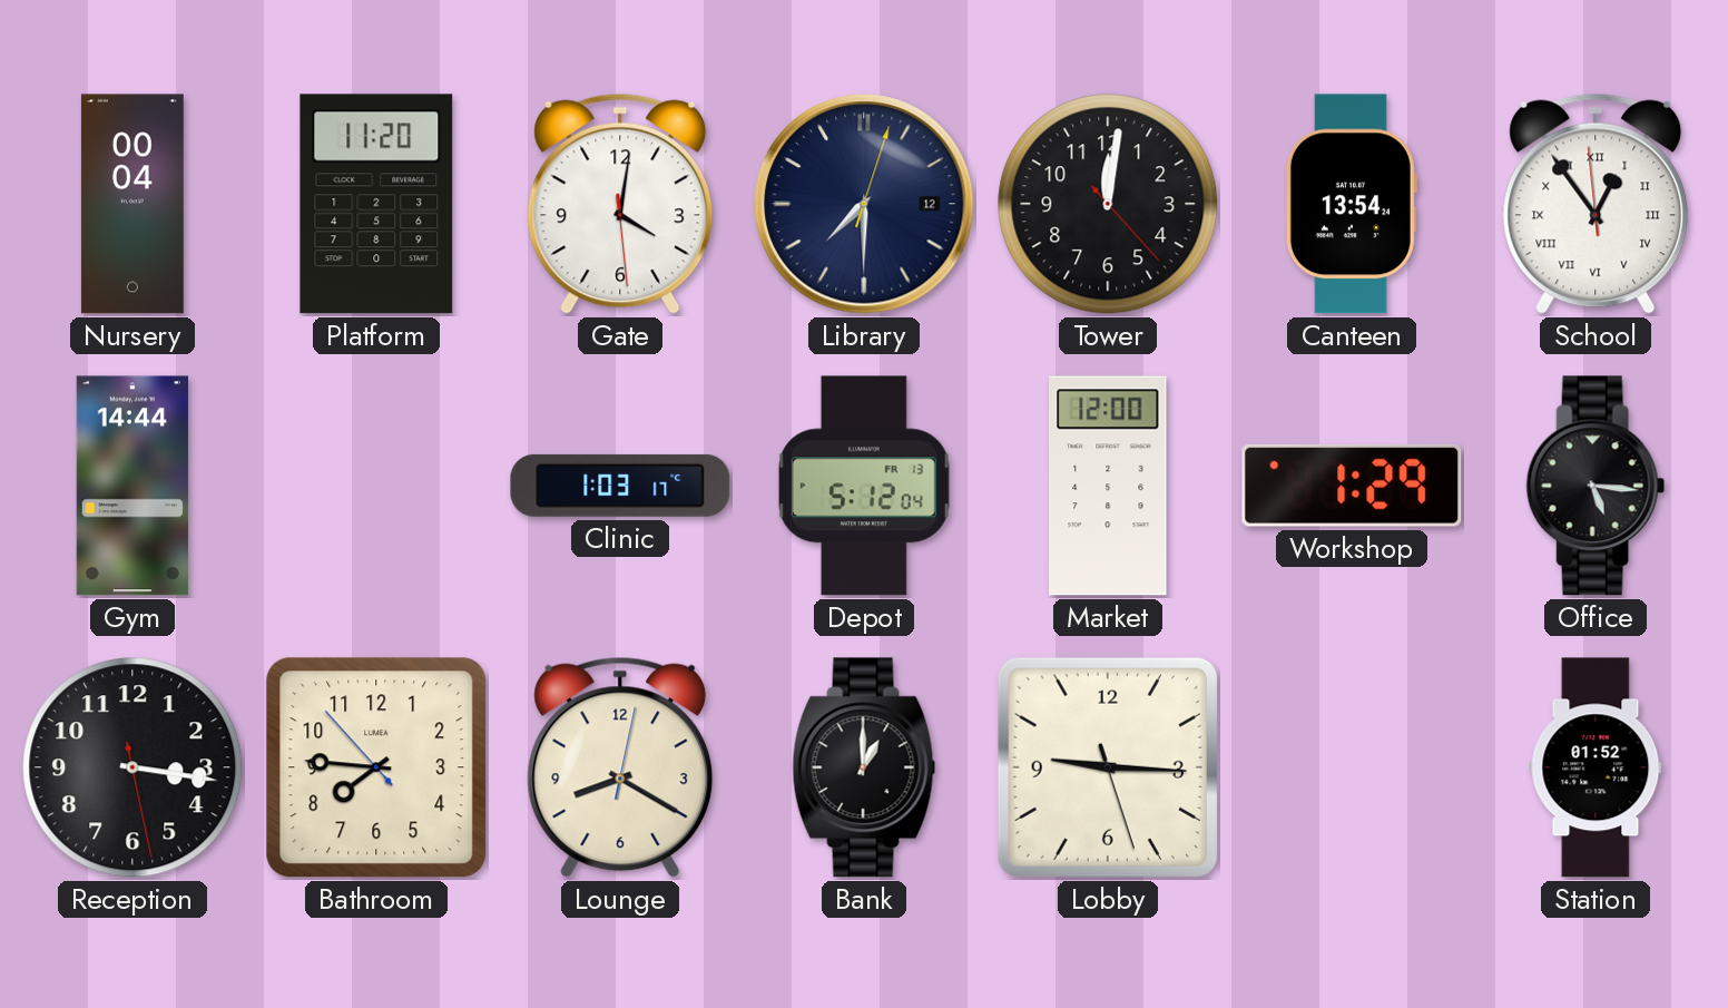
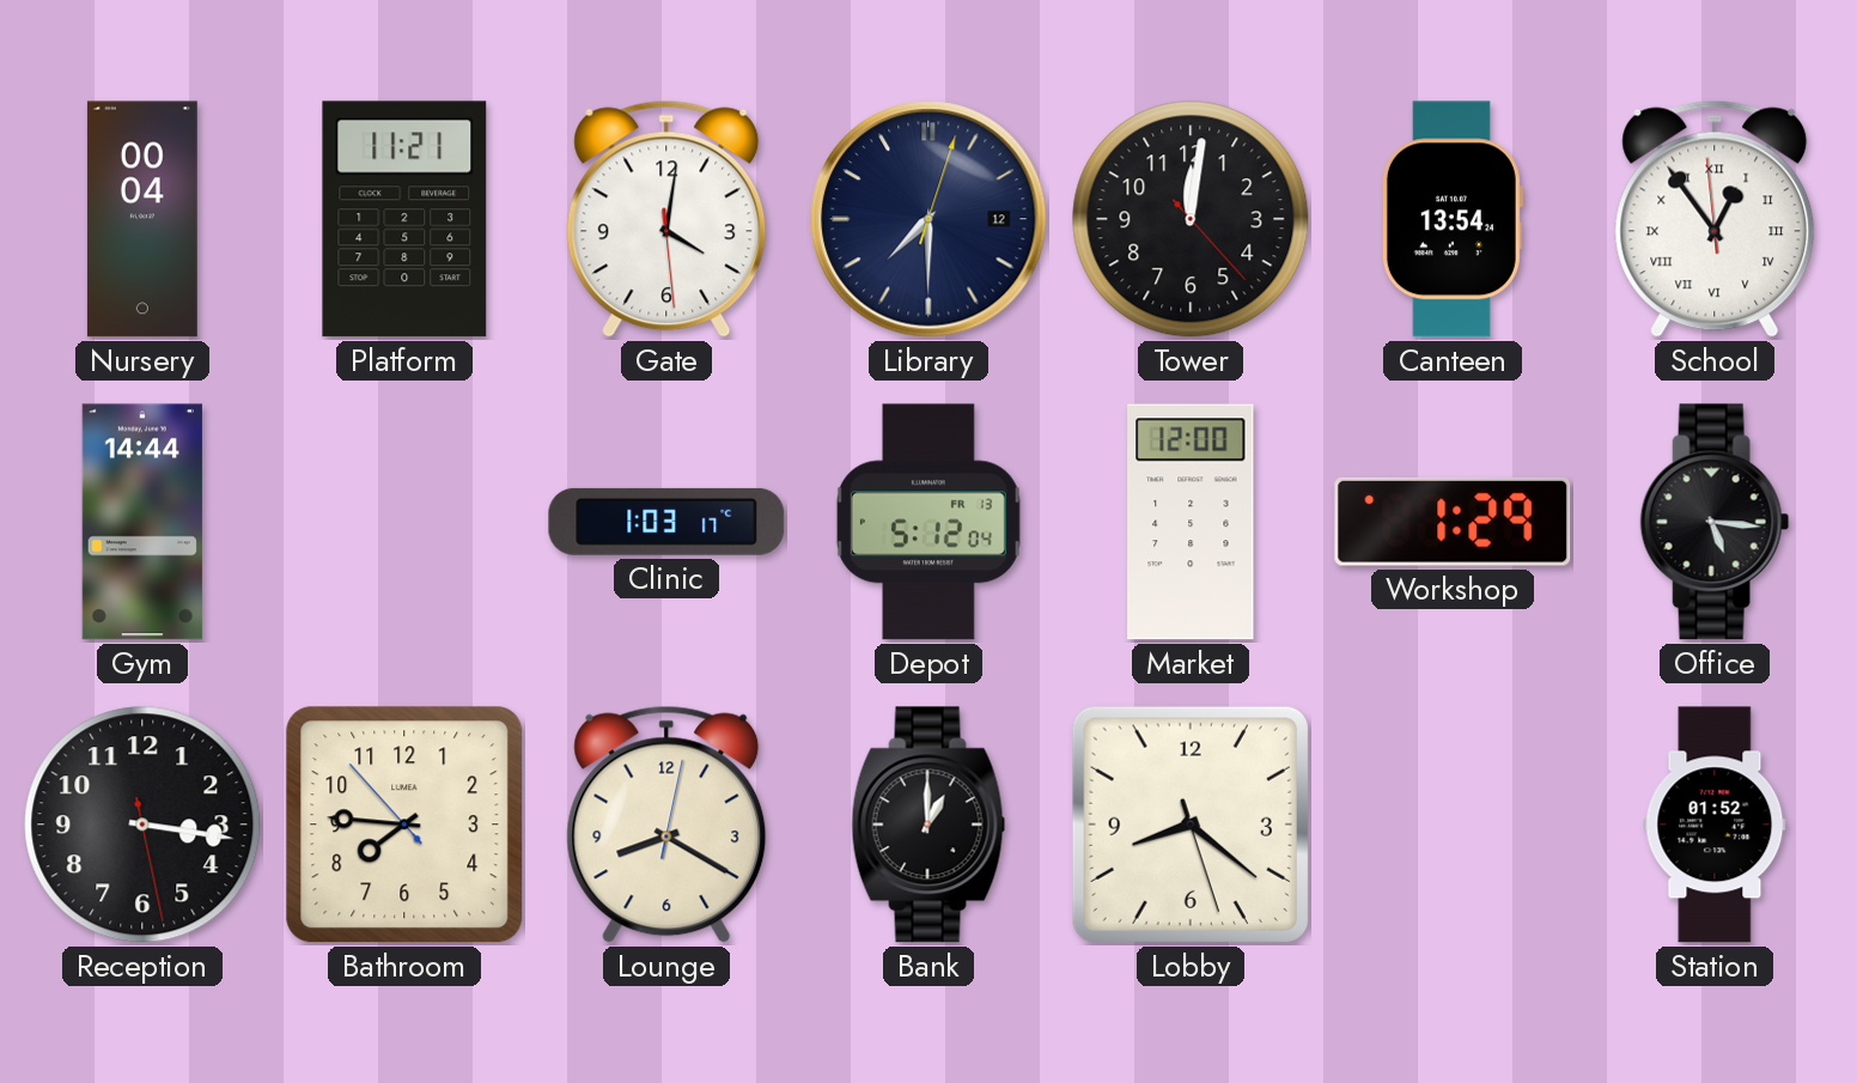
Platform: 11:20 -> 11:21
Lobby: 9:15 -> 8:21
